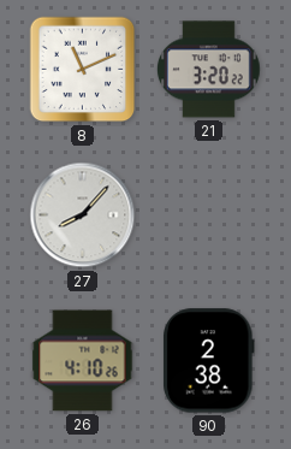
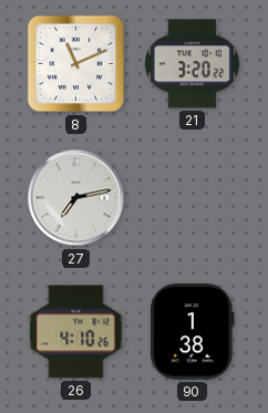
27: 8:07 -> 7:13
90: 2:38 -> 1:38
